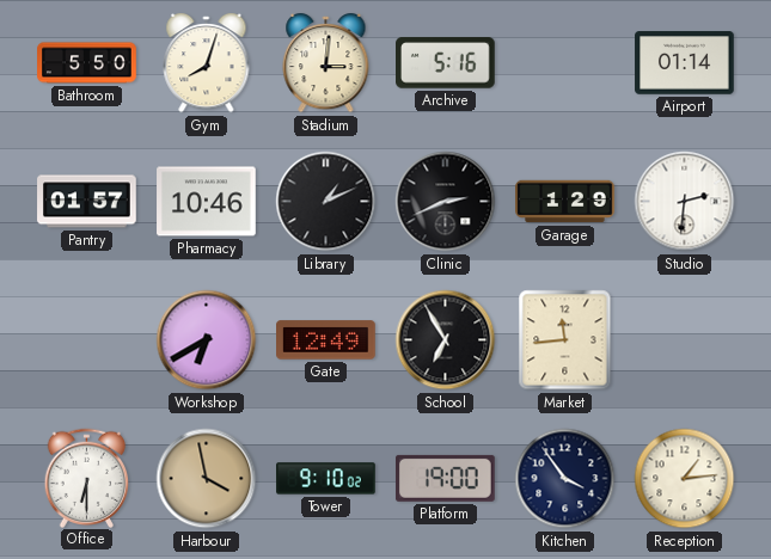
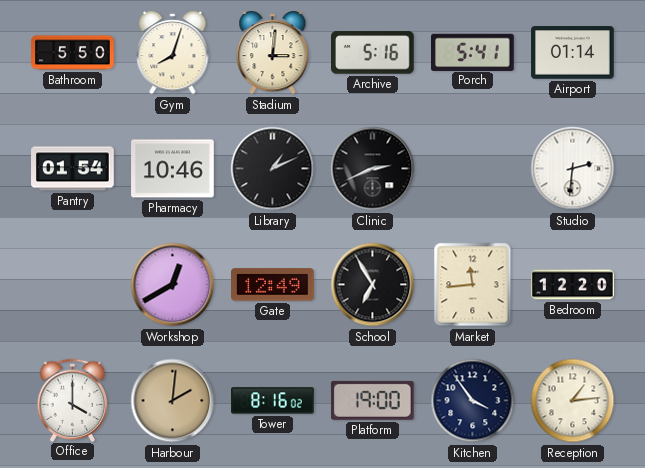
Porch: none -> 5:41
Pantry: 01:57 -> 01:54
Garage: 1:29 -> none
Workshop: 6:40 -> 12:40
Bedroom: none -> 12:20
Office: 6:30 -> 4:00
Harbour: 3:58 -> 2:01
Tower: 9:10 -> 8:16
